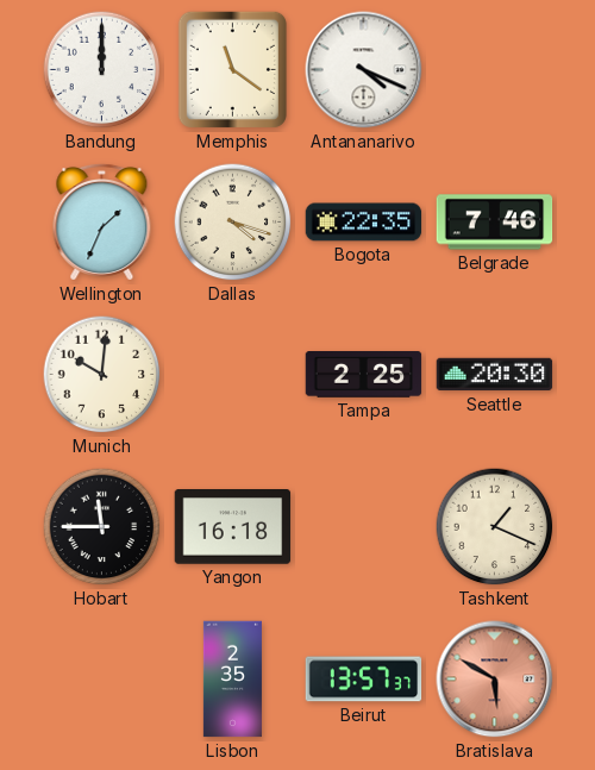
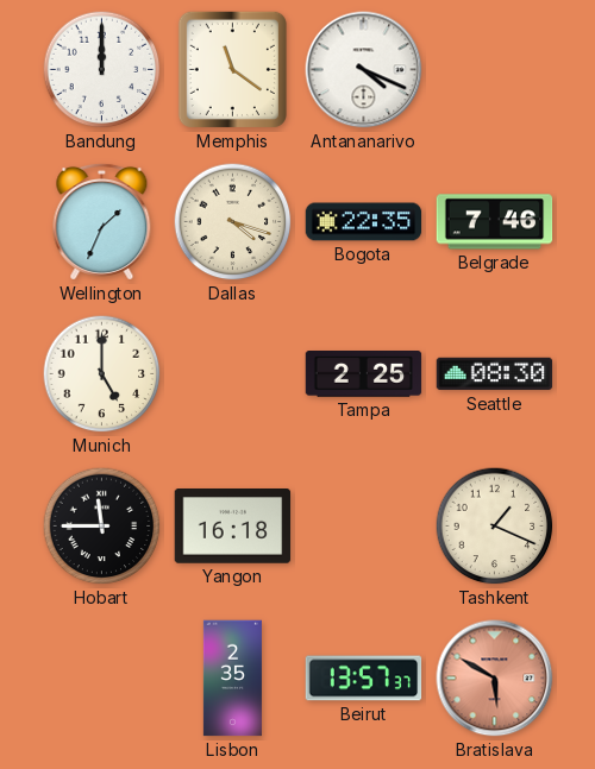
Munich: 10:01 -> 5:00
Seattle: 20:30 -> 08:30
